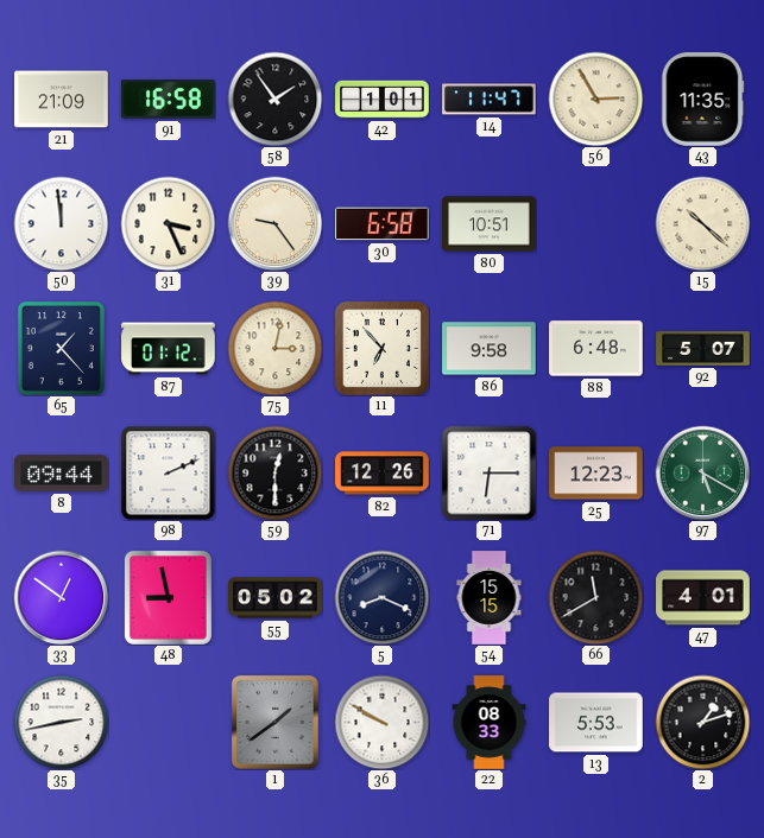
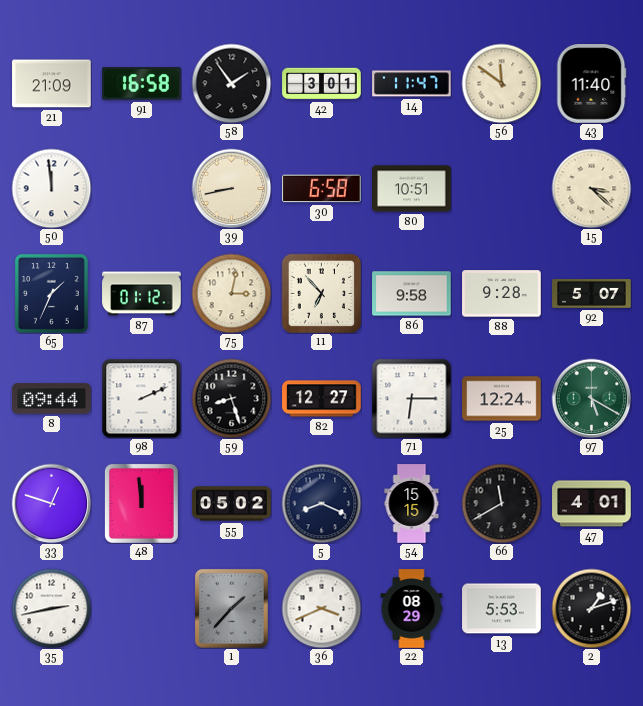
42: 1:01 -> 3:01
56: 2:55 -> 11:51
43: 11:35 -> 11:40
31: 3:26 -> none
39: 9:24 -> 8:43
15: 10:22 -> 3:22
65: 1:23 -> 1:34
88: 6:48 -> 9:28
59: 12:30 -> 8:27
82: 12:26 -> 12:27
25: 12:23 -> 12:24
33: 12:51 -> 12:48
48: 8:58 -> 11:59
1: 1:39 -> 1:37
36: 9:50 -> 3:41
22: 08:33 -> 08:29
